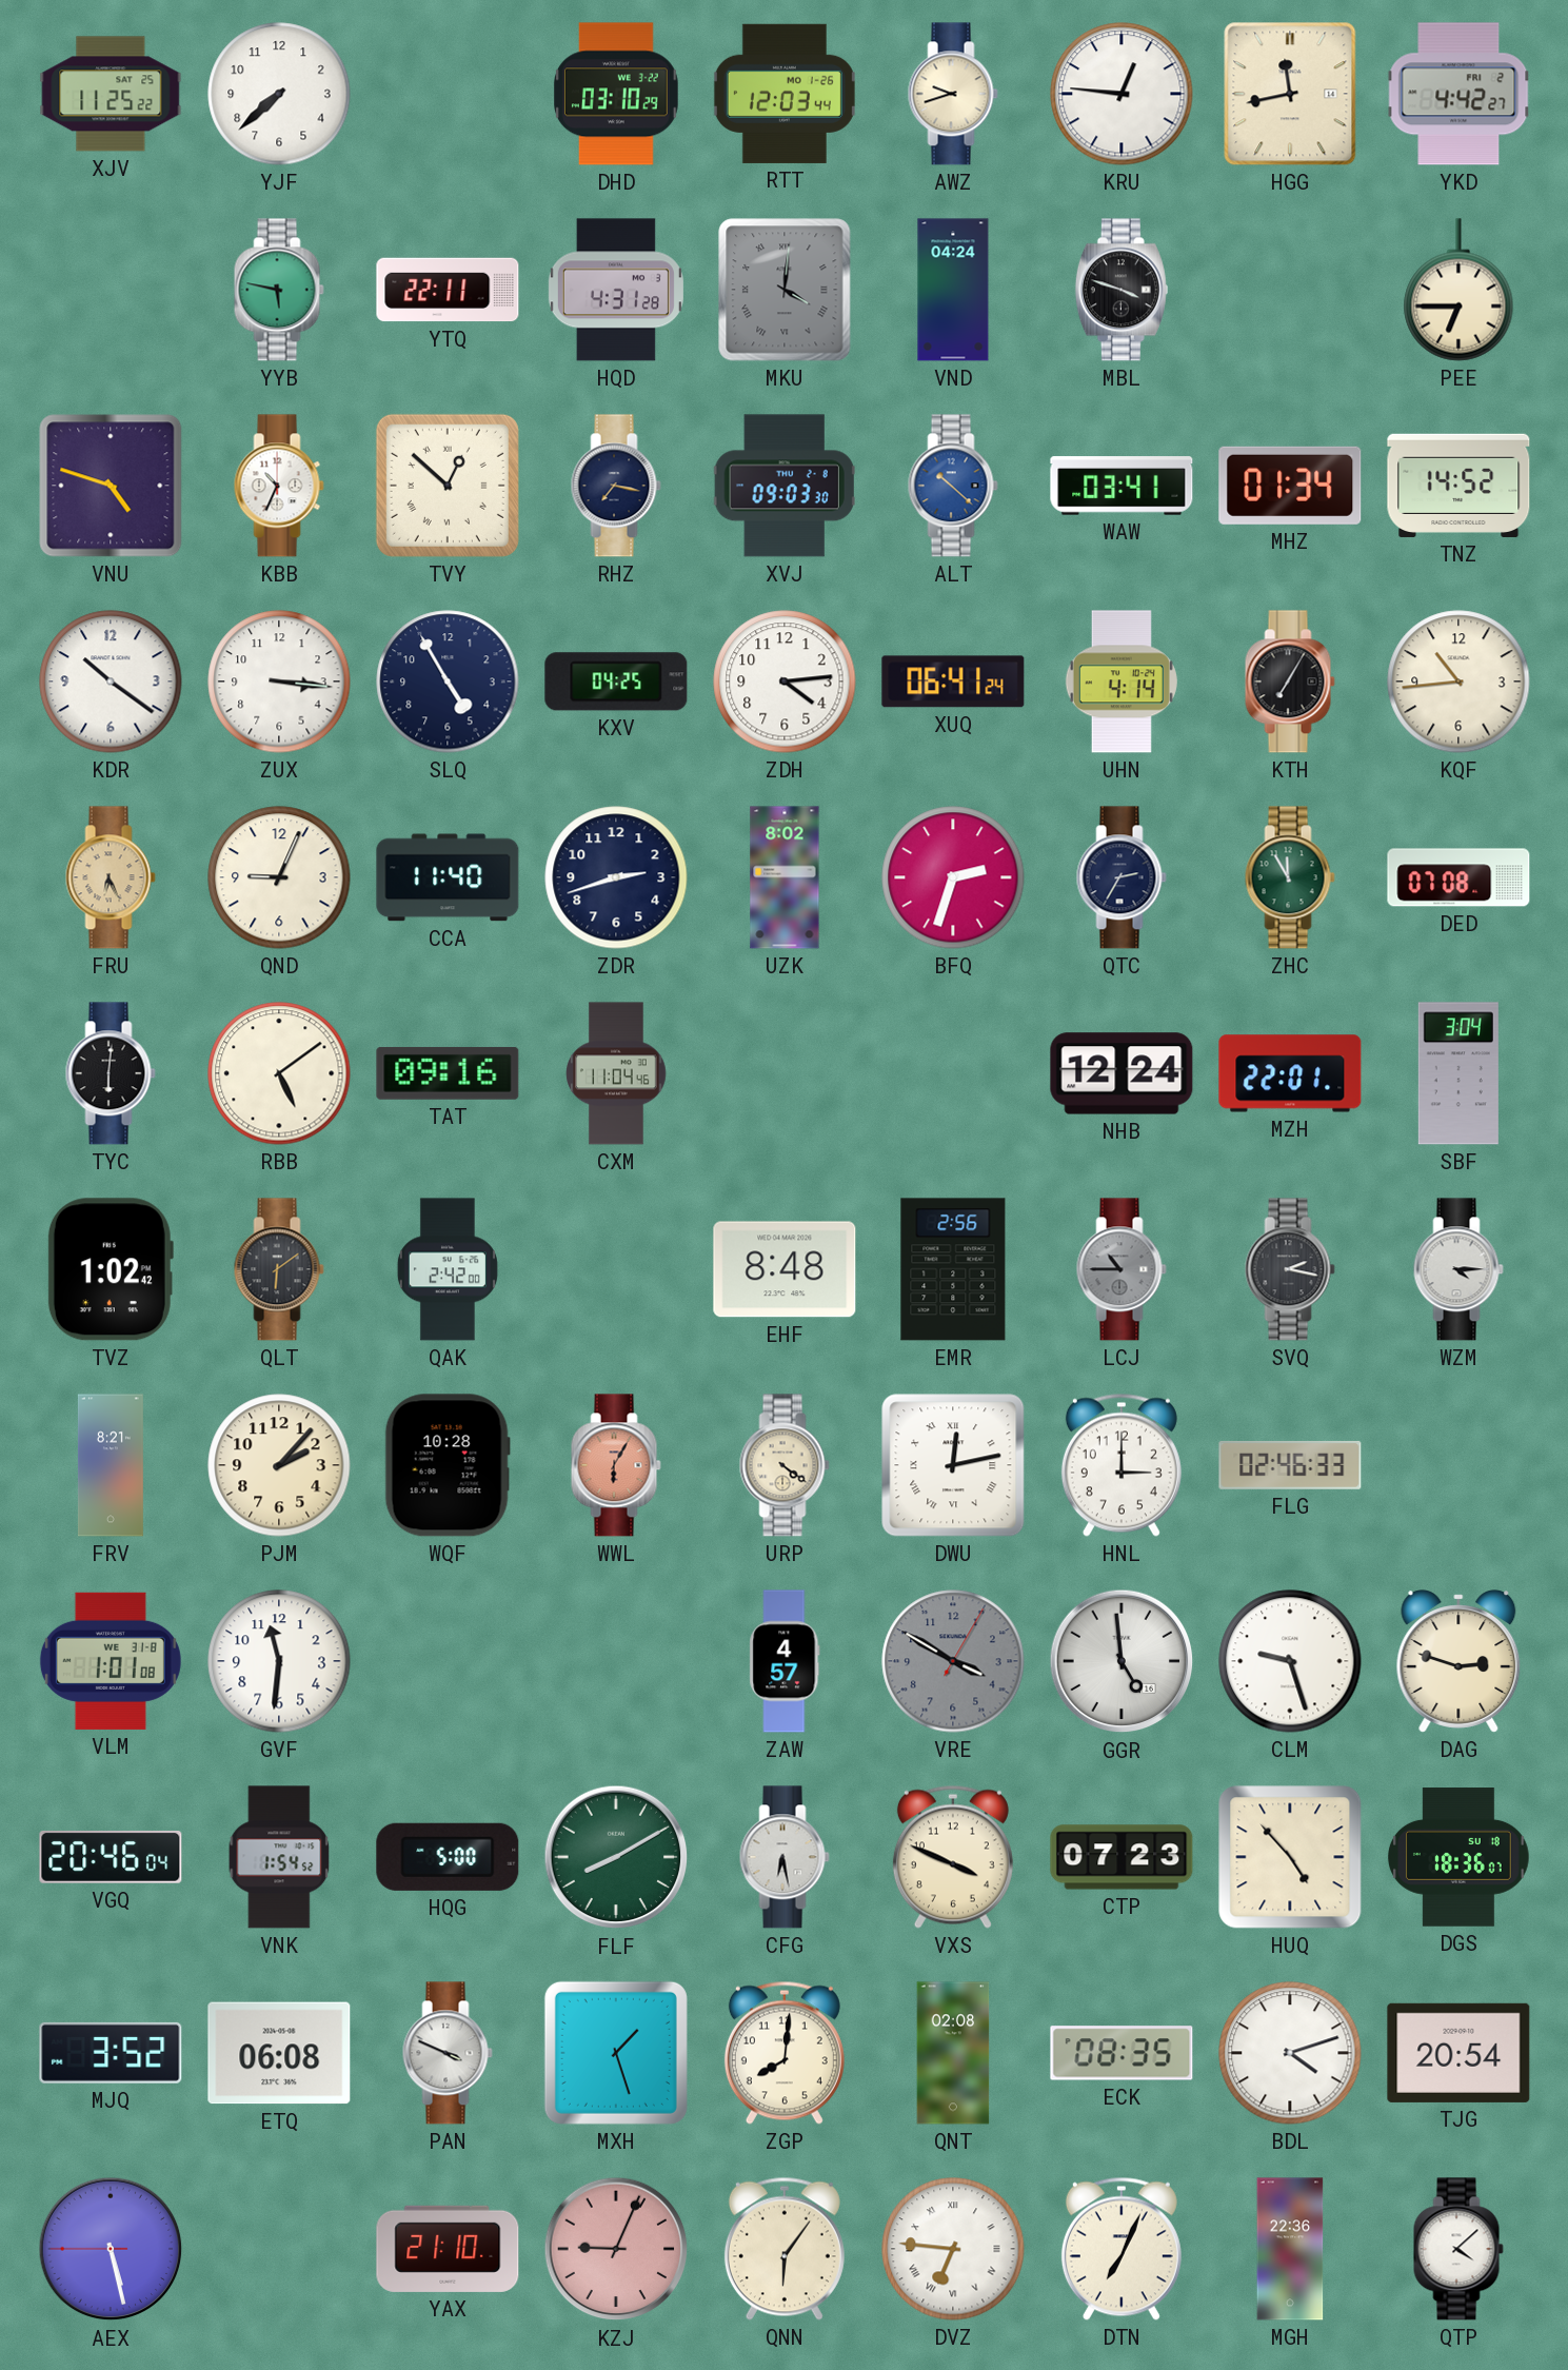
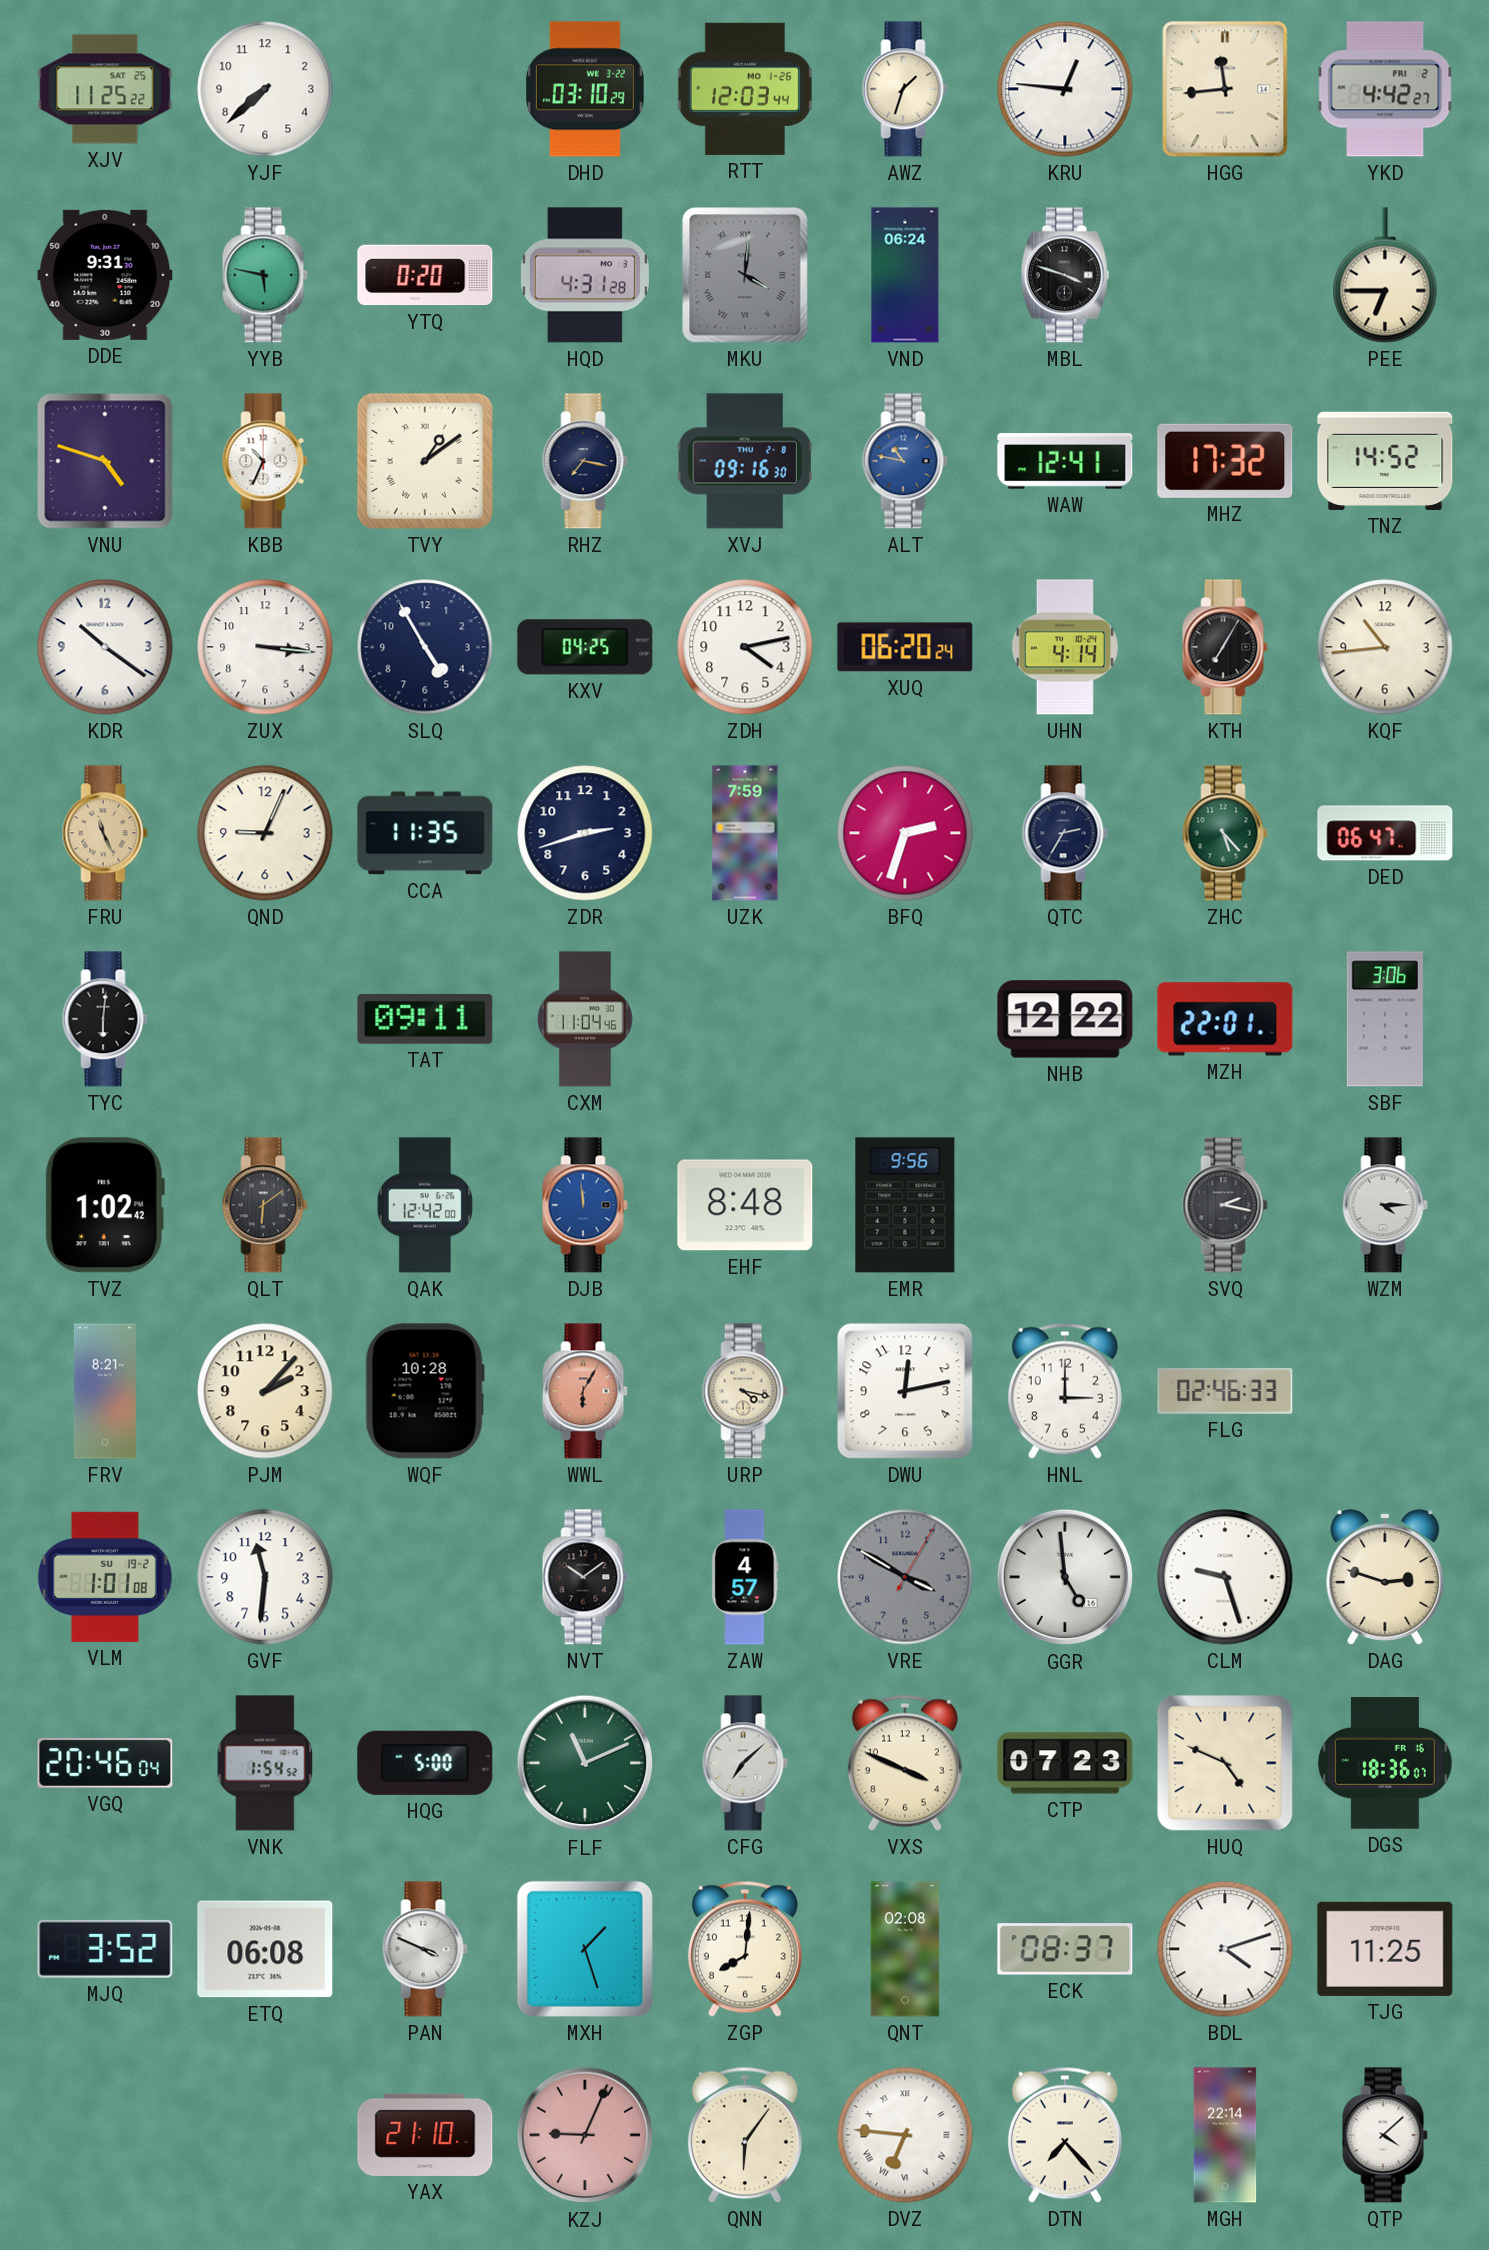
AWZ: 9:42 -> 1:33
HGG: 11:43 -> 11:44
DDE: none -> 9:31
YTQ: 22:11 -> 0:20
VND: 04:24 -> 06:24
TVY: 12:52 -> 1:09
XVJ: 09:03 -> 09:16
ALT: 10:22 -> 10:47
WAW: 03:41 -> 12:41
MHZ: 01:34 -> 17:32
ZDH: 4:14 -> 4:13
XUQ: 06:41 -> 06:20
FRU: 6:26 -> 11:26
CCA: 11:40 -> 11:35
UZK: 8:02 -> 7:59
ZHC: 11:55 -> 5:23
DED: 07:08 -> 06:47
RBB: 5:09 -> none
TAT: 09:16 -> 09:11
NHB: 12:24 -> 12:22
SBF: 3:04 -> 3:06
QAK: 2:42 -> 12:42
DJB: none -> 11:59
EMR: 2:56 -> 9:56
LCJ: 10:45 -> none
URP: 4:21 -> 4:17
DWU numerals: Roman -> Arabic
VLM date: WE 31-8 -> SU 19-2
NVT: none -> 10:09
FLF: 8:10 -> 11:11
CFG: 6:28 -> 7:08
HUQ: 4:53 -> 4:49
DGS date: SU 18 -> FR 16
ECK: 08:35 -> 08:37
TJG: 20:54 -> 11:25
AEX: 5:27 -> none
DTN: 7:04 -> 7:23
MGH: 22:36 -> 22:14
